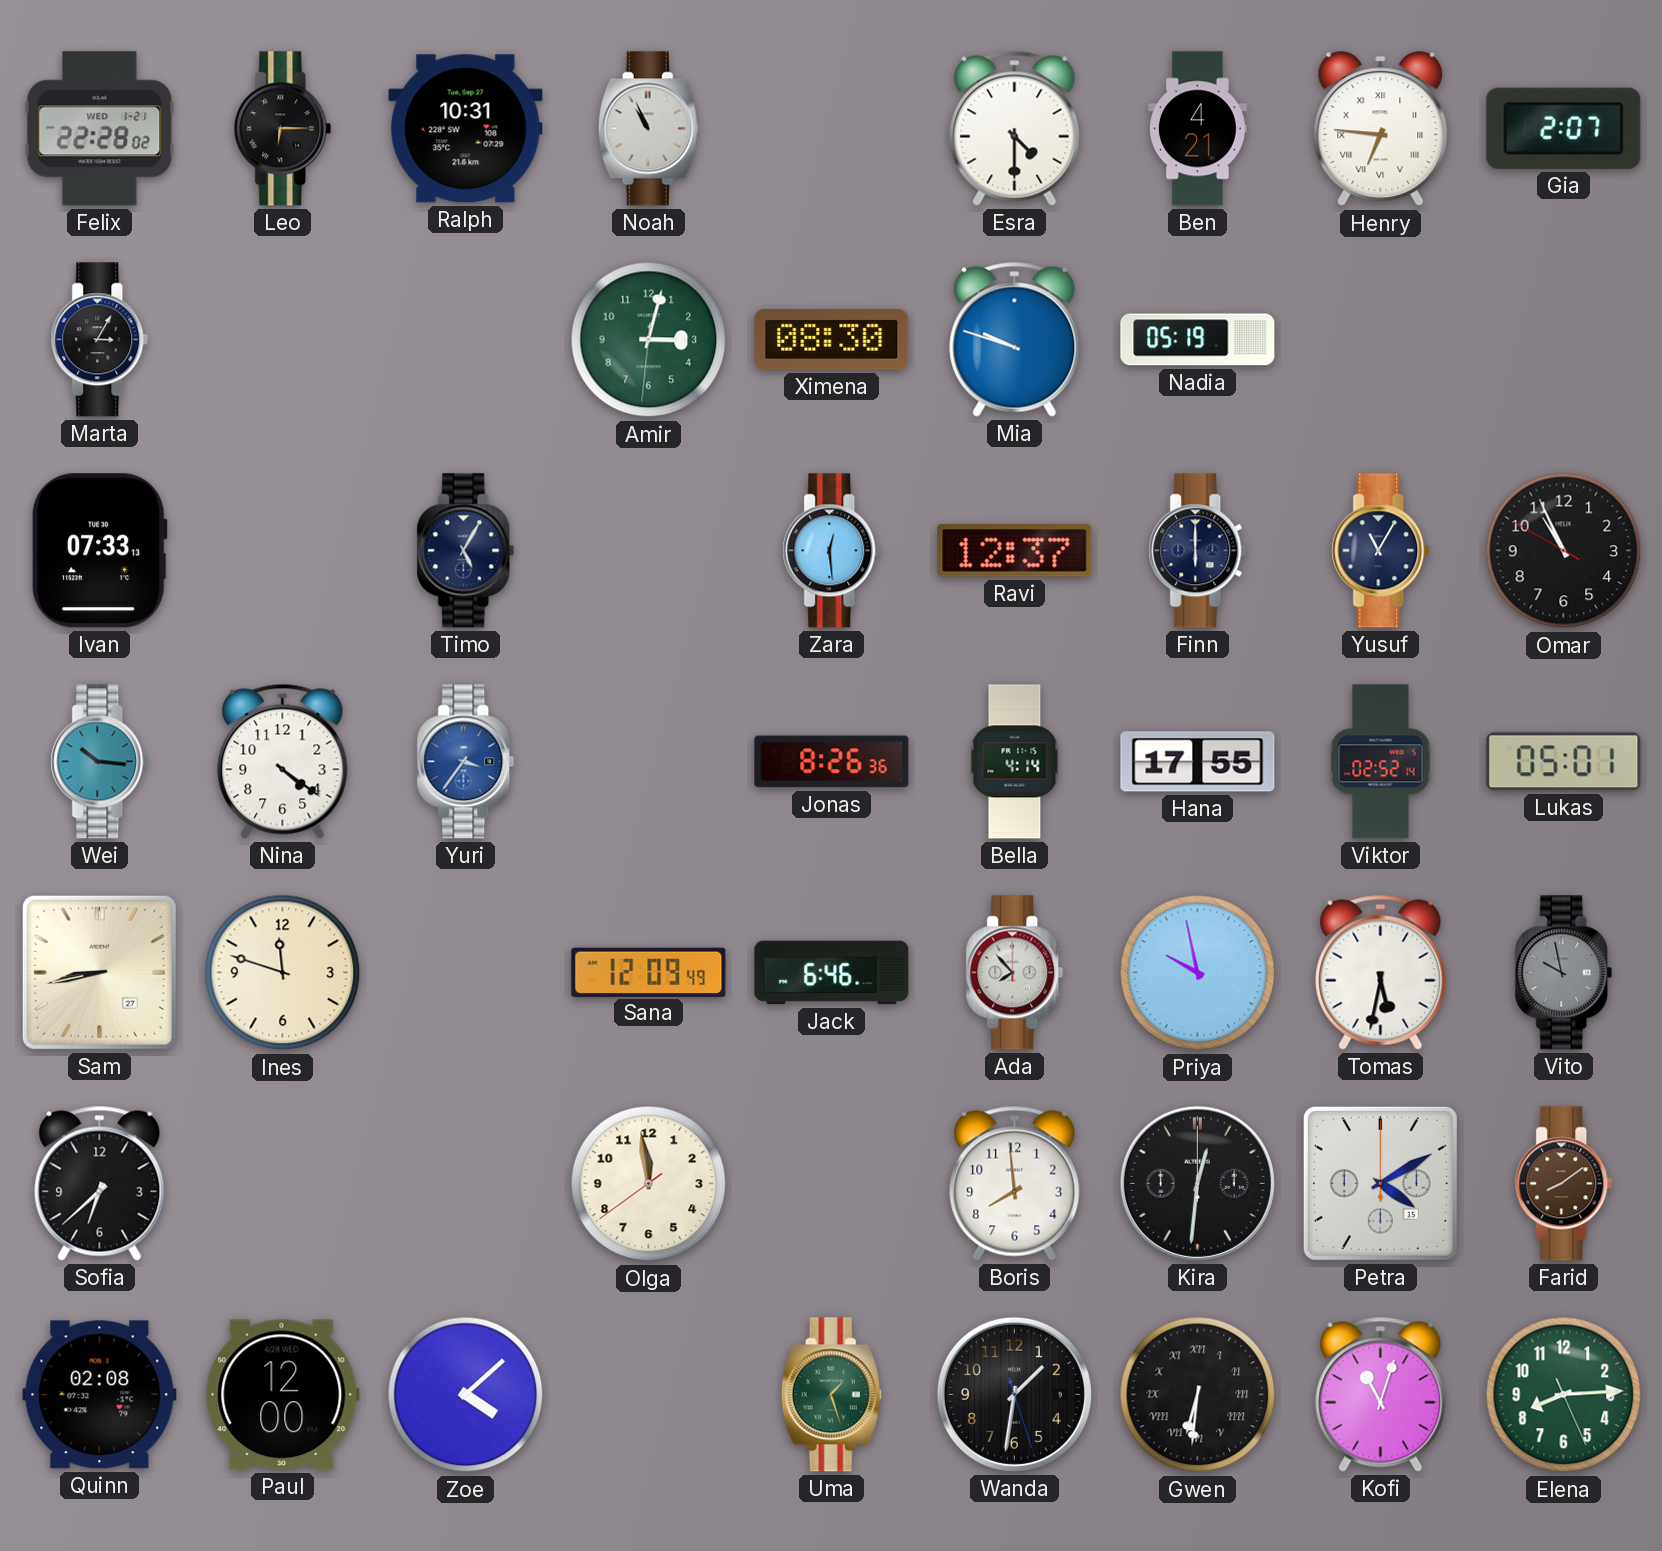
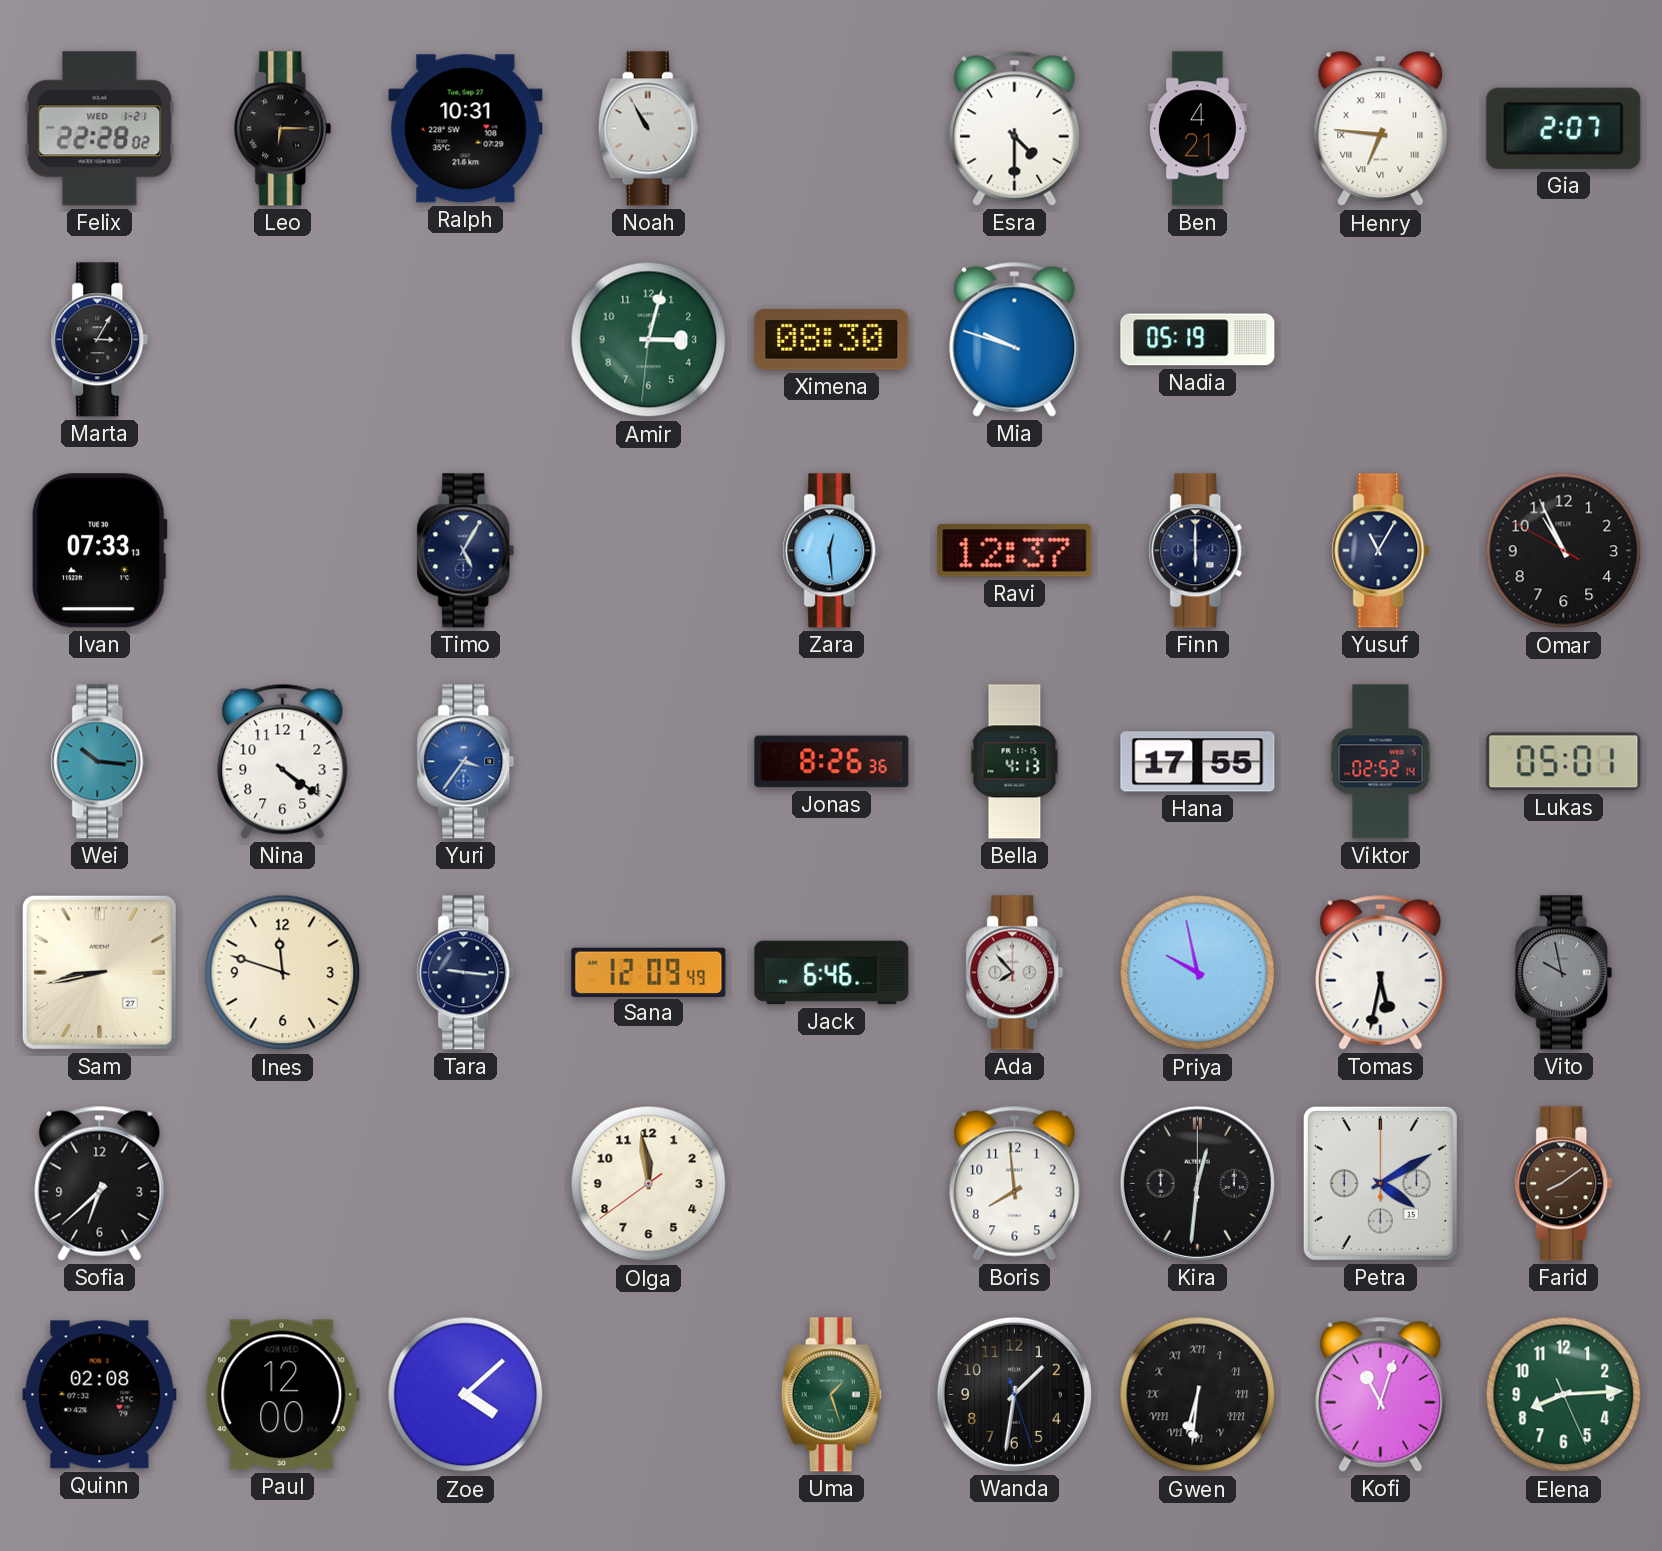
Noah: 10:56 -> 10:55
Bella: 4:14 -> 4:13
Tara: none -> 9:16
